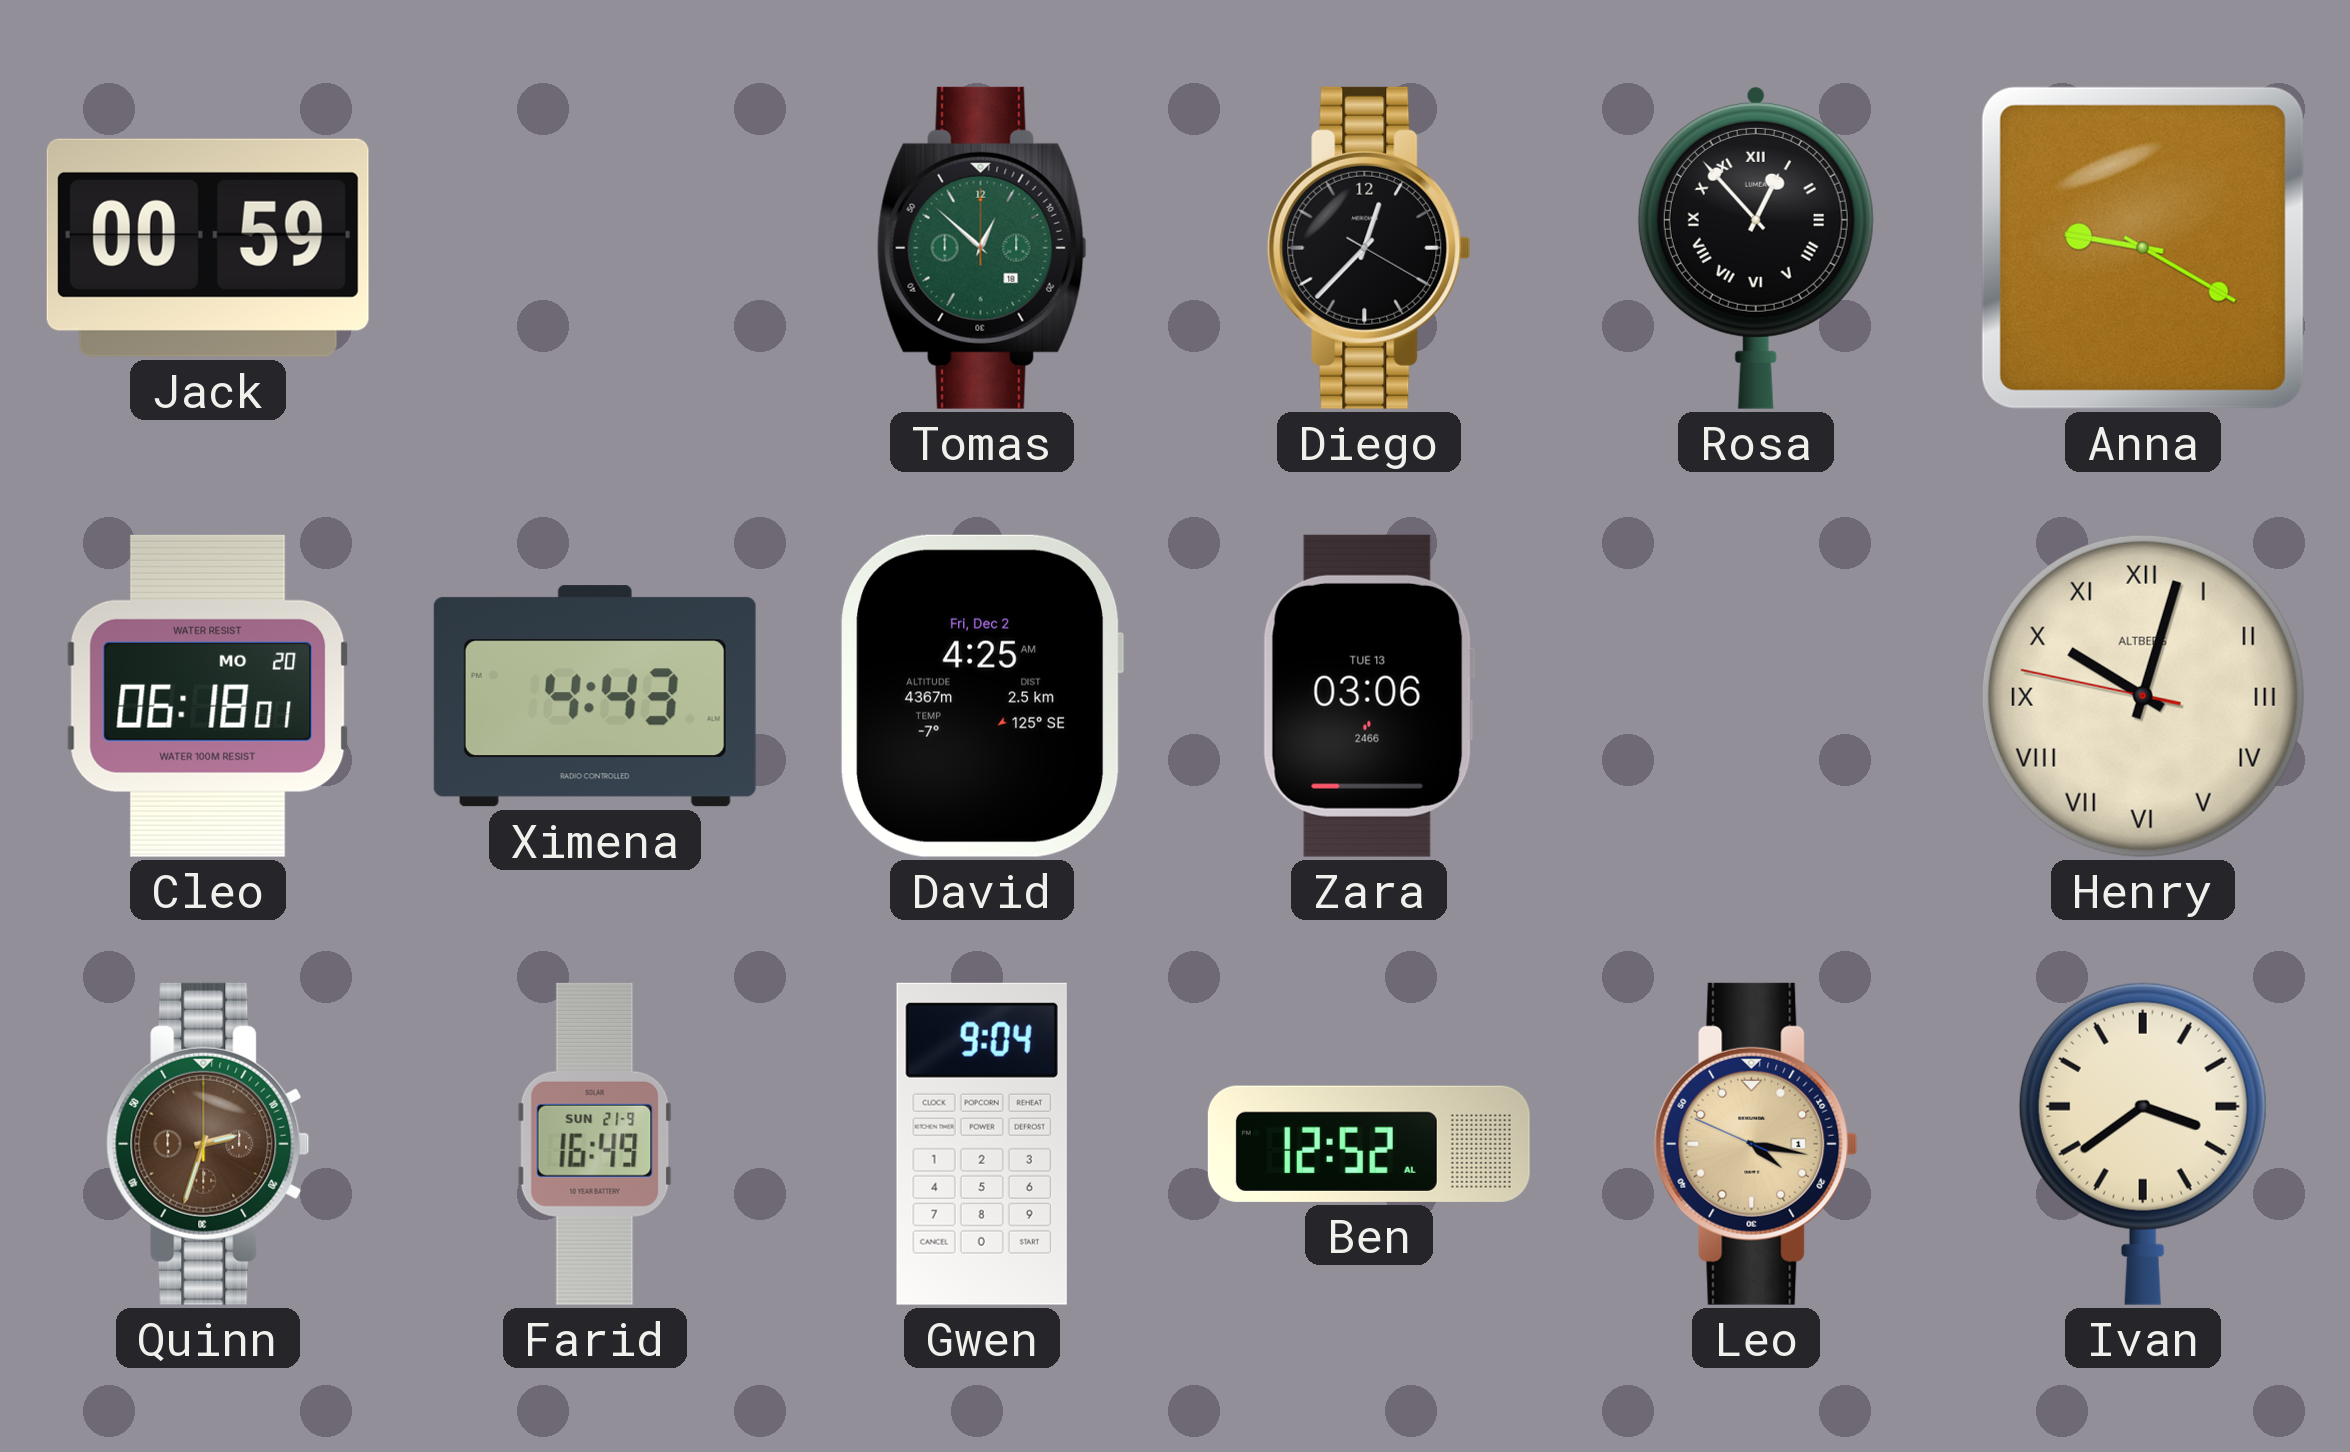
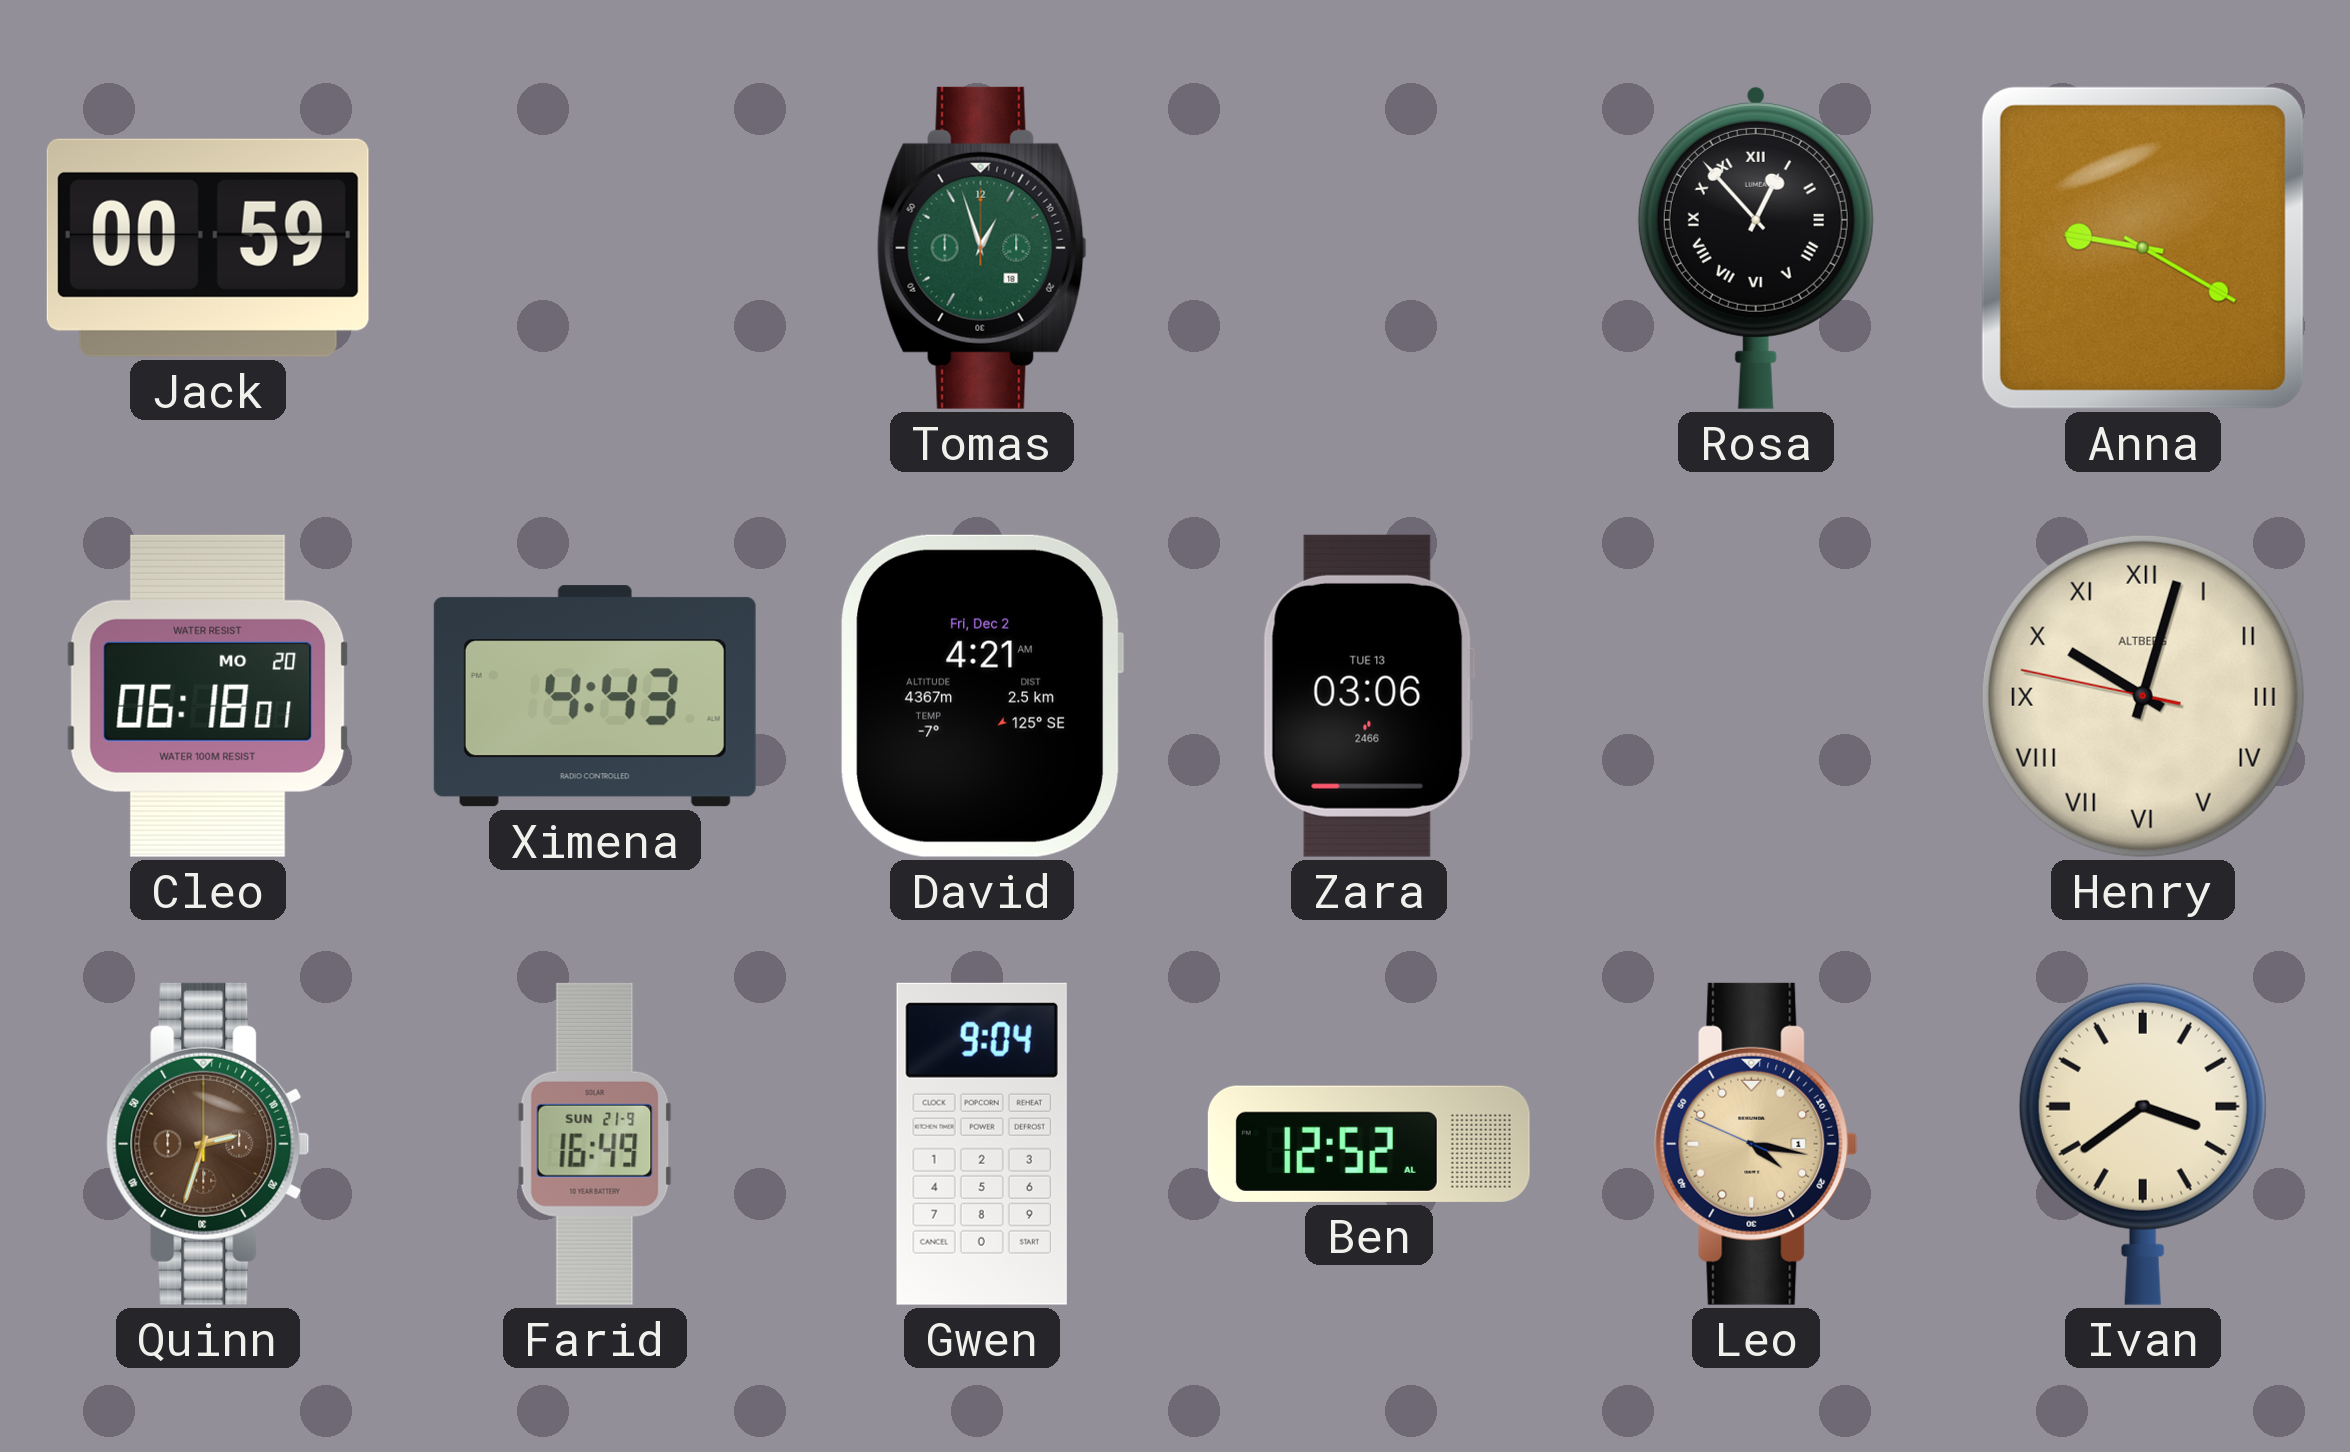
Tomas: 12:52 -> 12:57
Diego: 12:37 -> none
David: 4:25 -> 4:21
